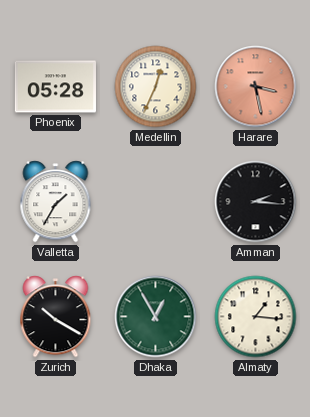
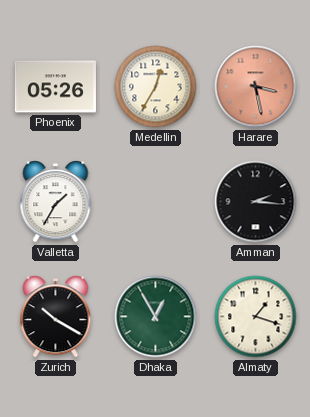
Phoenix: 05:28 -> 05:26
Medellin: 12:34 -> 12:35
Almaty: 1:16 -> 1:18
